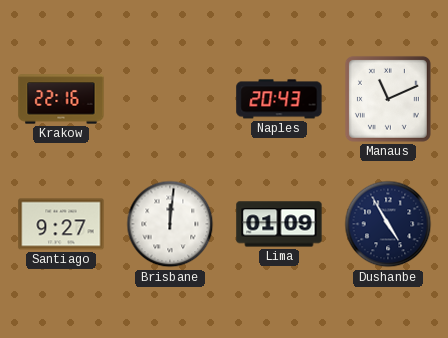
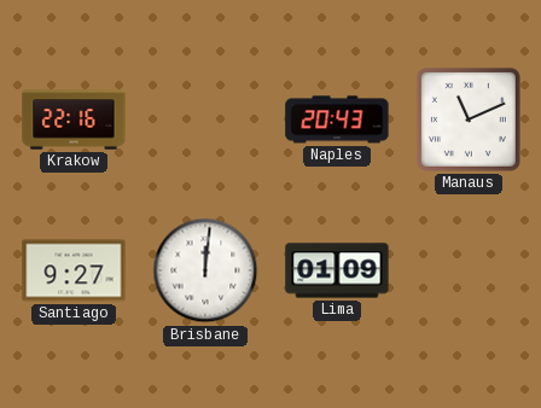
Dushanbe: 4:55 -> none
